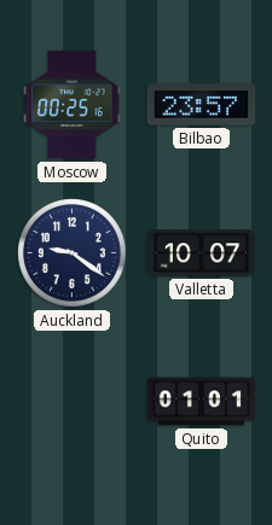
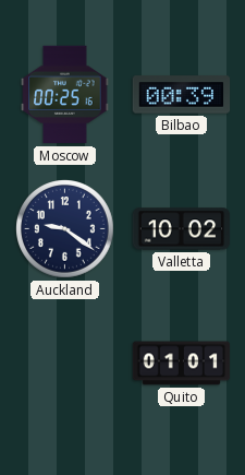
Bilbao: 23:57 -> 00:39
Valletta: 10:07 -> 10:02
